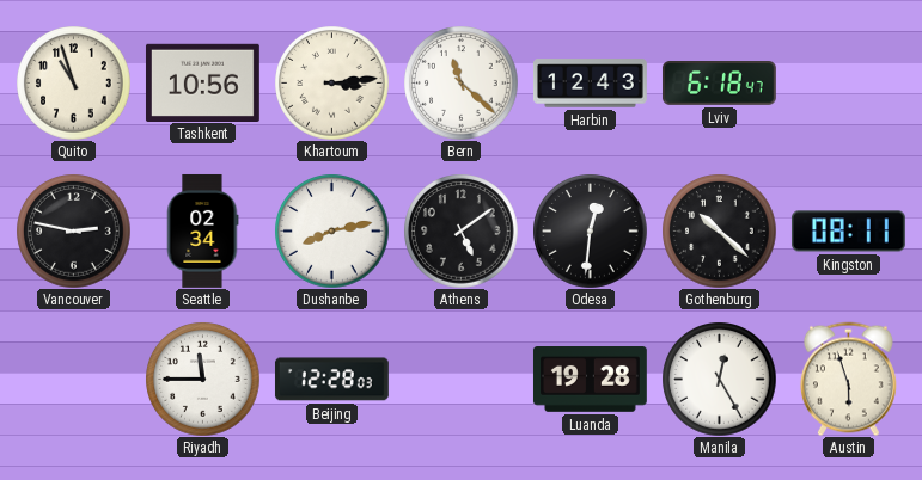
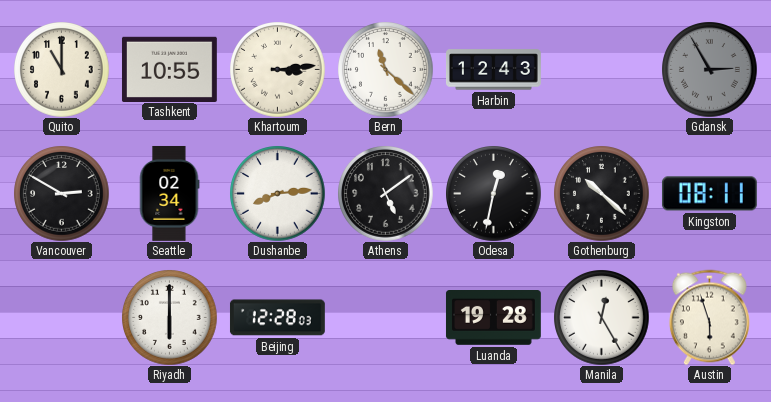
Quito: 10:57 -> 11:00
Tashkent: 10:56 -> 10:55
Lviv: 6:18 -> none
Gdansk: none -> 2:55
Vancouver: 2:47 -> 2:50
Dushanbe: 8:13 -> 8:14
Odesa: 12:31 -> 12:32
Riyadh: 11:45 -> 6:00
